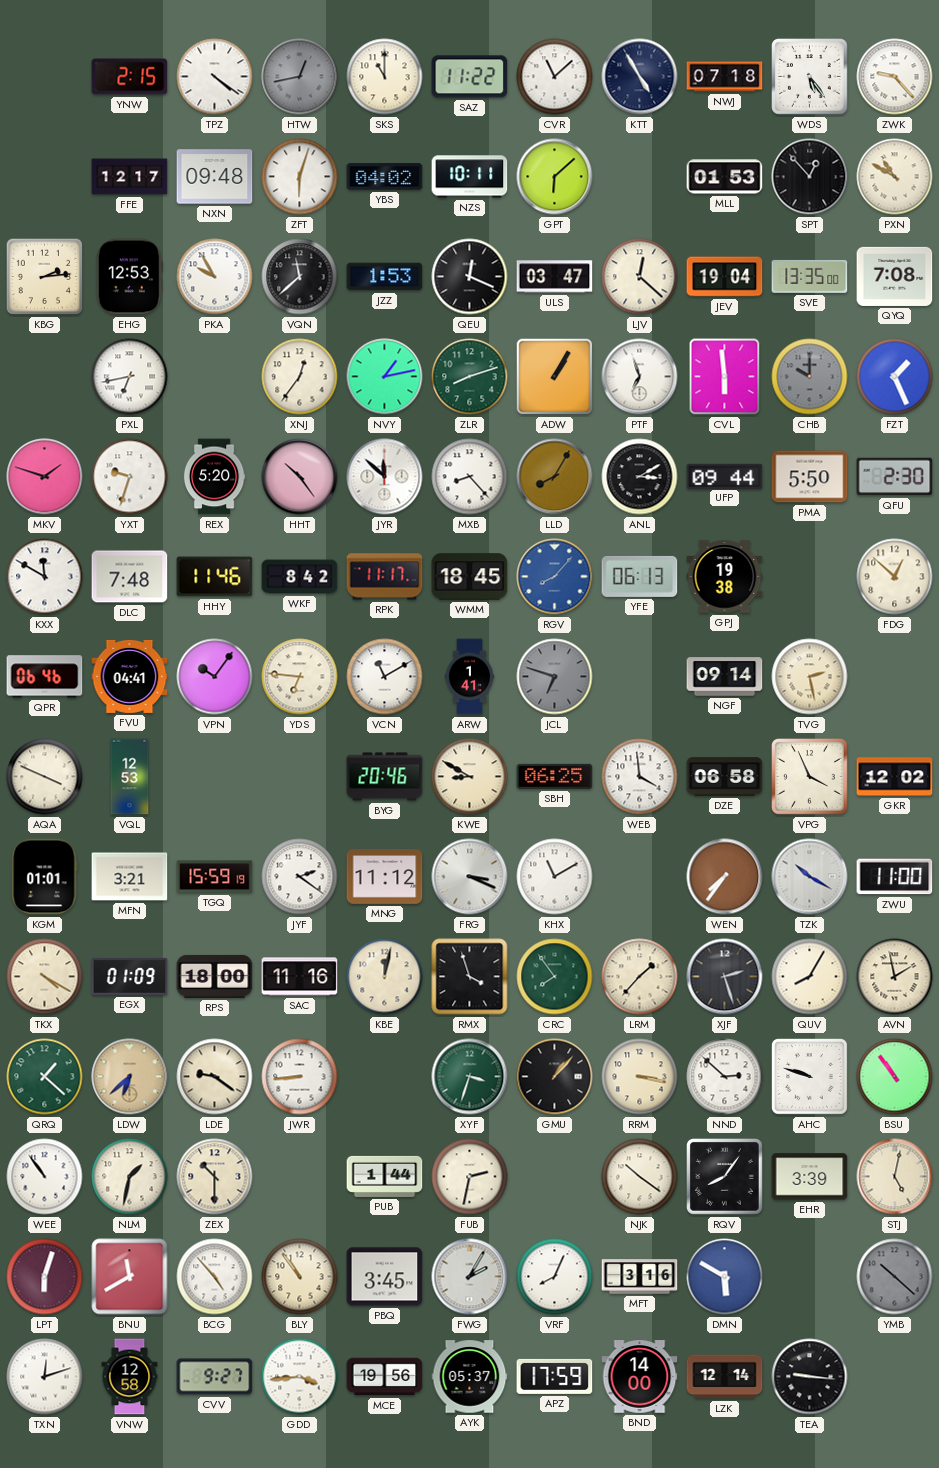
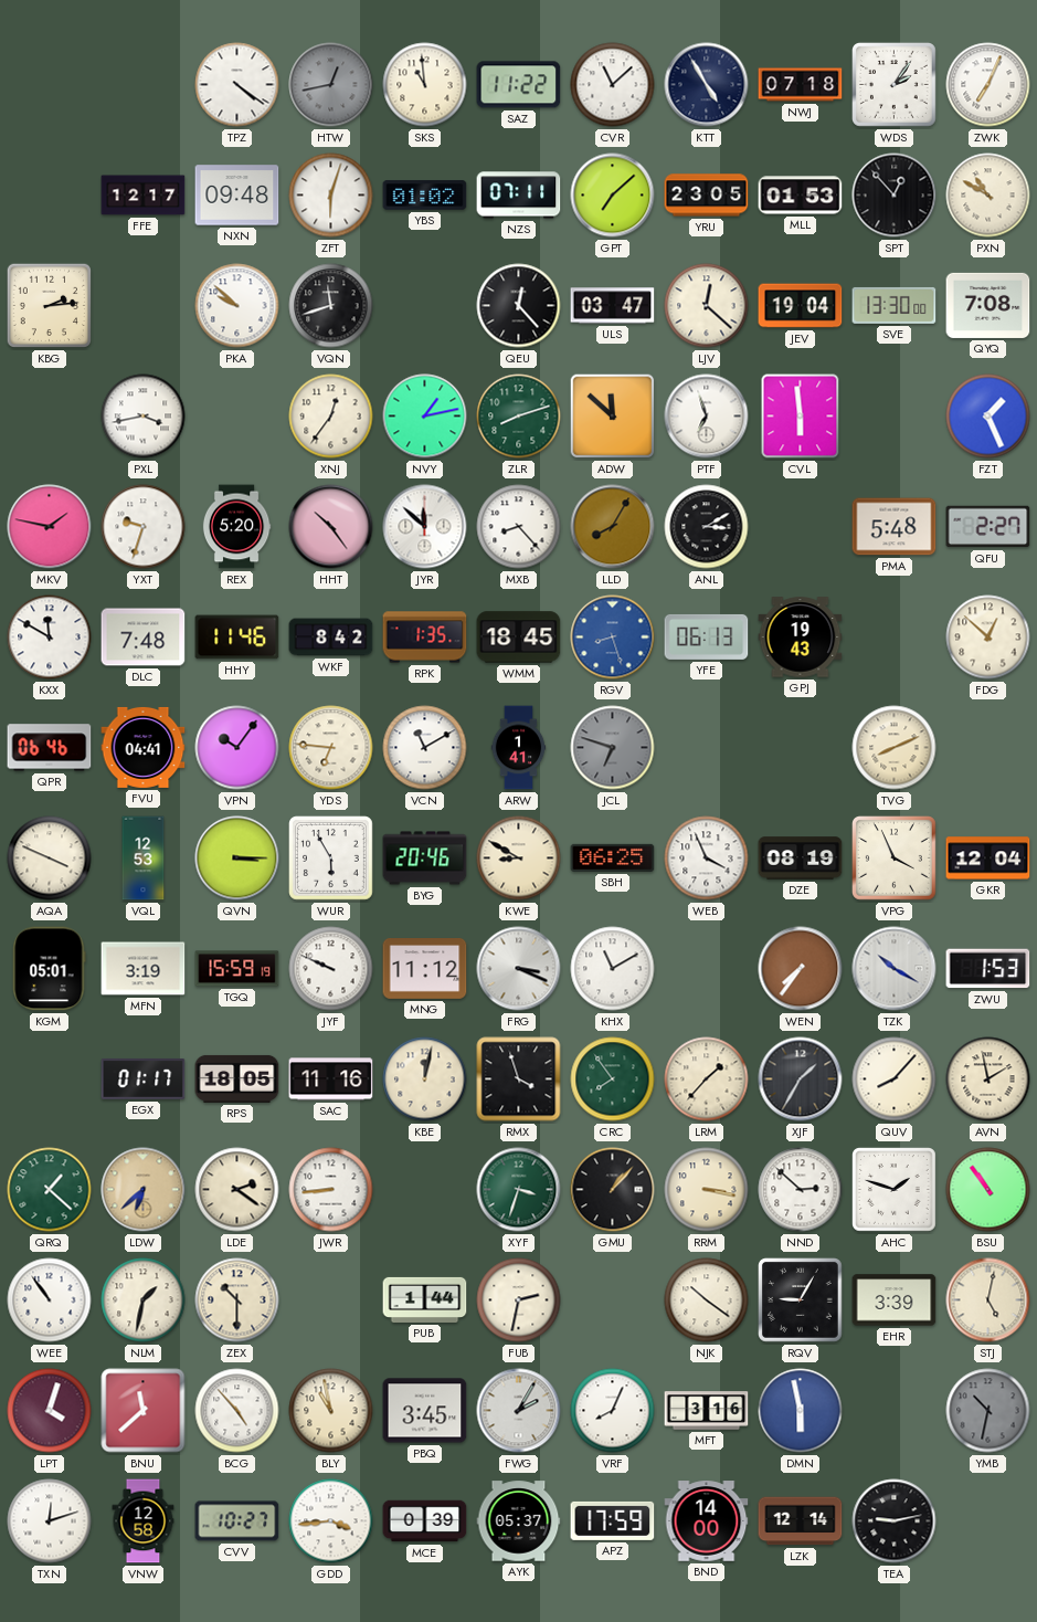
YNW: 2:15 -> none
SKS: 11:00 -> 10:59
WDS: 5:24 -> 2:06
ZWK: 9:23 -> 7:04
YBS: 04:02 -> 01:02
NZS: 10:11 -> 07:11
GPT: 6:08 -> 7:08
YRU: none -> 23:05
EHG: 12:53 -> none
PKA: 9:55 -> 9:52
VQN: 11:38 -> 11:42
JZZ: 1:53 -> none
QEU: 12:19 -> 12:23
SVE: 13:35 -> 13:30
PXL: 6:43 -> 3:43
ADW: 1:05 -> 11:52
CHB: 10:00 -> none
MKV: 1:48 -> 1:47
UFP: 09:44 -> none
PMA: 5:50 -> 5:48
QFU: 2:30 -> 2:27
RPK: 11:17 -> 1:35
RGV: 8:07 -> 8:27
GPJ: 19:38 -> 19:43
NGF: 09:14 -> none
TVG: 2:28 -> 8:11
QVN: none -> 3:15
WUR: none -> 5:55
WEB: 3:59 -> 3:56
DZE: 06:58 -> 08:19
GKR: 12:02 -> 12:04
KGM: 01:01 -> 05:01
MFN: 3:21 -> 3:19
JYF: 2:21 -> 9:49
ZWU: 11:00 -> 1:53
TKX: 4:20 -> none
EGX: 01:09 -> 01:17
RPS: 18:00 -> 18:05
XJF: 2:27 -> 1:35
QUV: 8:05 -> 8:07
LDE: 9:21 -> 2:21
AHC: 9:48 -> 1:48
RQV: 8:06 -> 9:05
LPT: 6:03 -> 4:03
BNU: 11:40 -> 11:38
BLY: 10:54 -> 10:58
DMN: 5:50 -> 5:58
YMB: 10:22 -> 10:32
CVV: 9:27 -> 10:27
MCE: 19:56 -> 0:39
TEA: 9:16 -> 9:13
